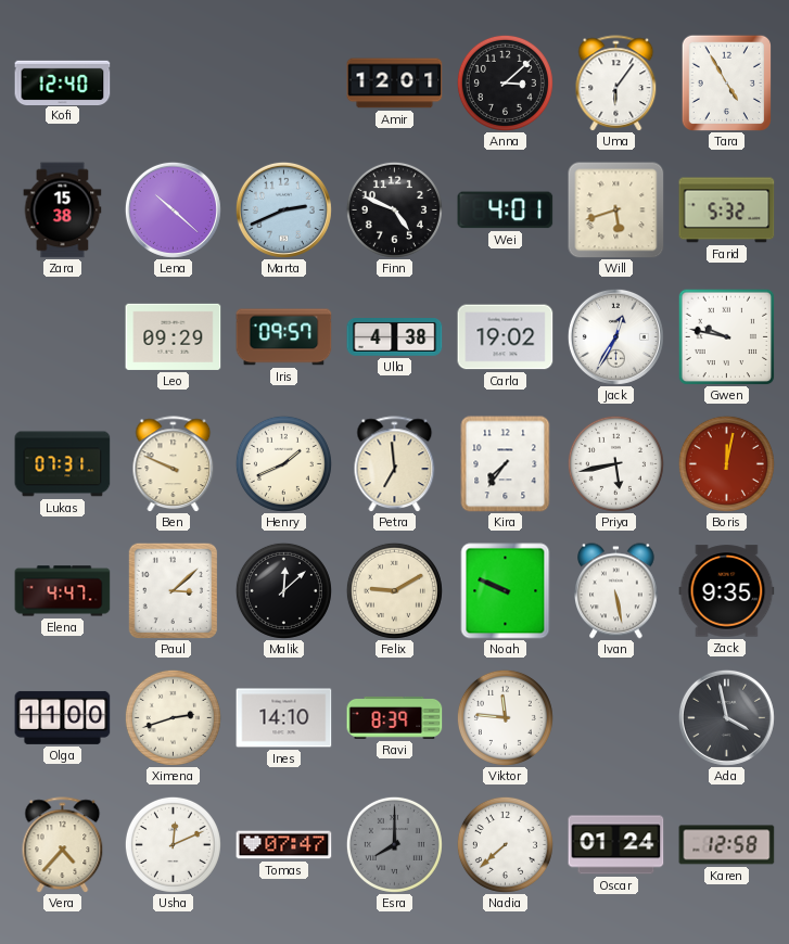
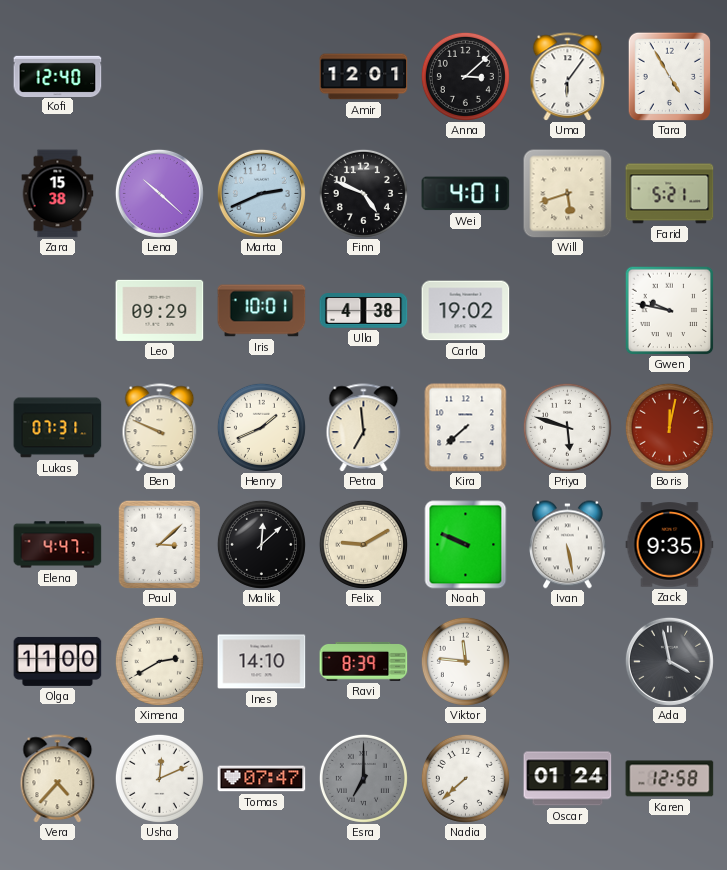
Farid: 5:32 -> 5:21
Iris: 09:57 -> 10:01
Jack: 12:35 -> none
Kira: 7:36 -> 7:38
Priya: 5:43 -> 5:48
Ximena: 2:42 -> 2:40
Esra: 8:00 -> 7:00
